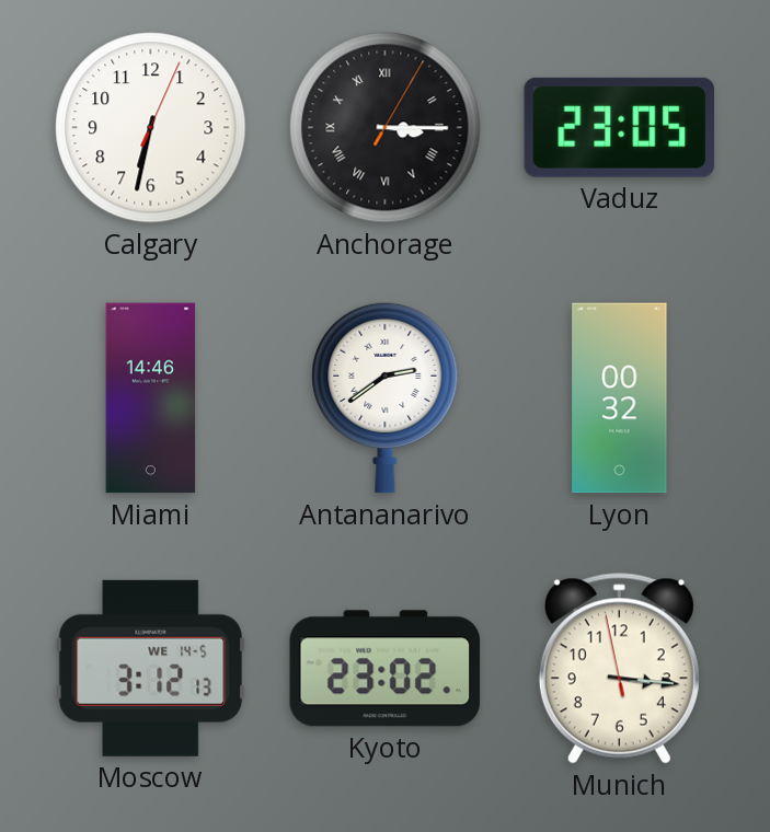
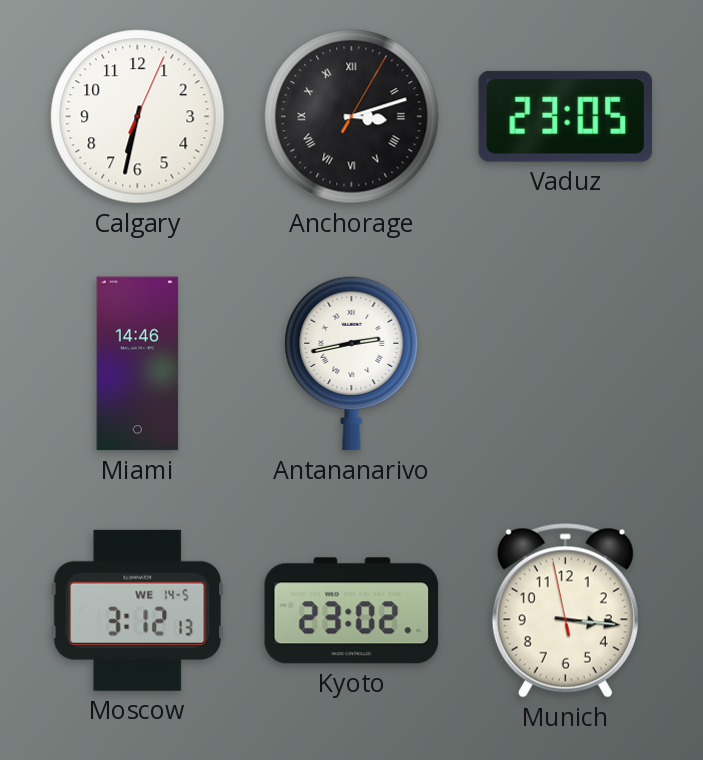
Anchorage: 3:15 -> 3:12
Antananarivo: 2:39 -> 2:43
Lyon: 00:32 -> none
